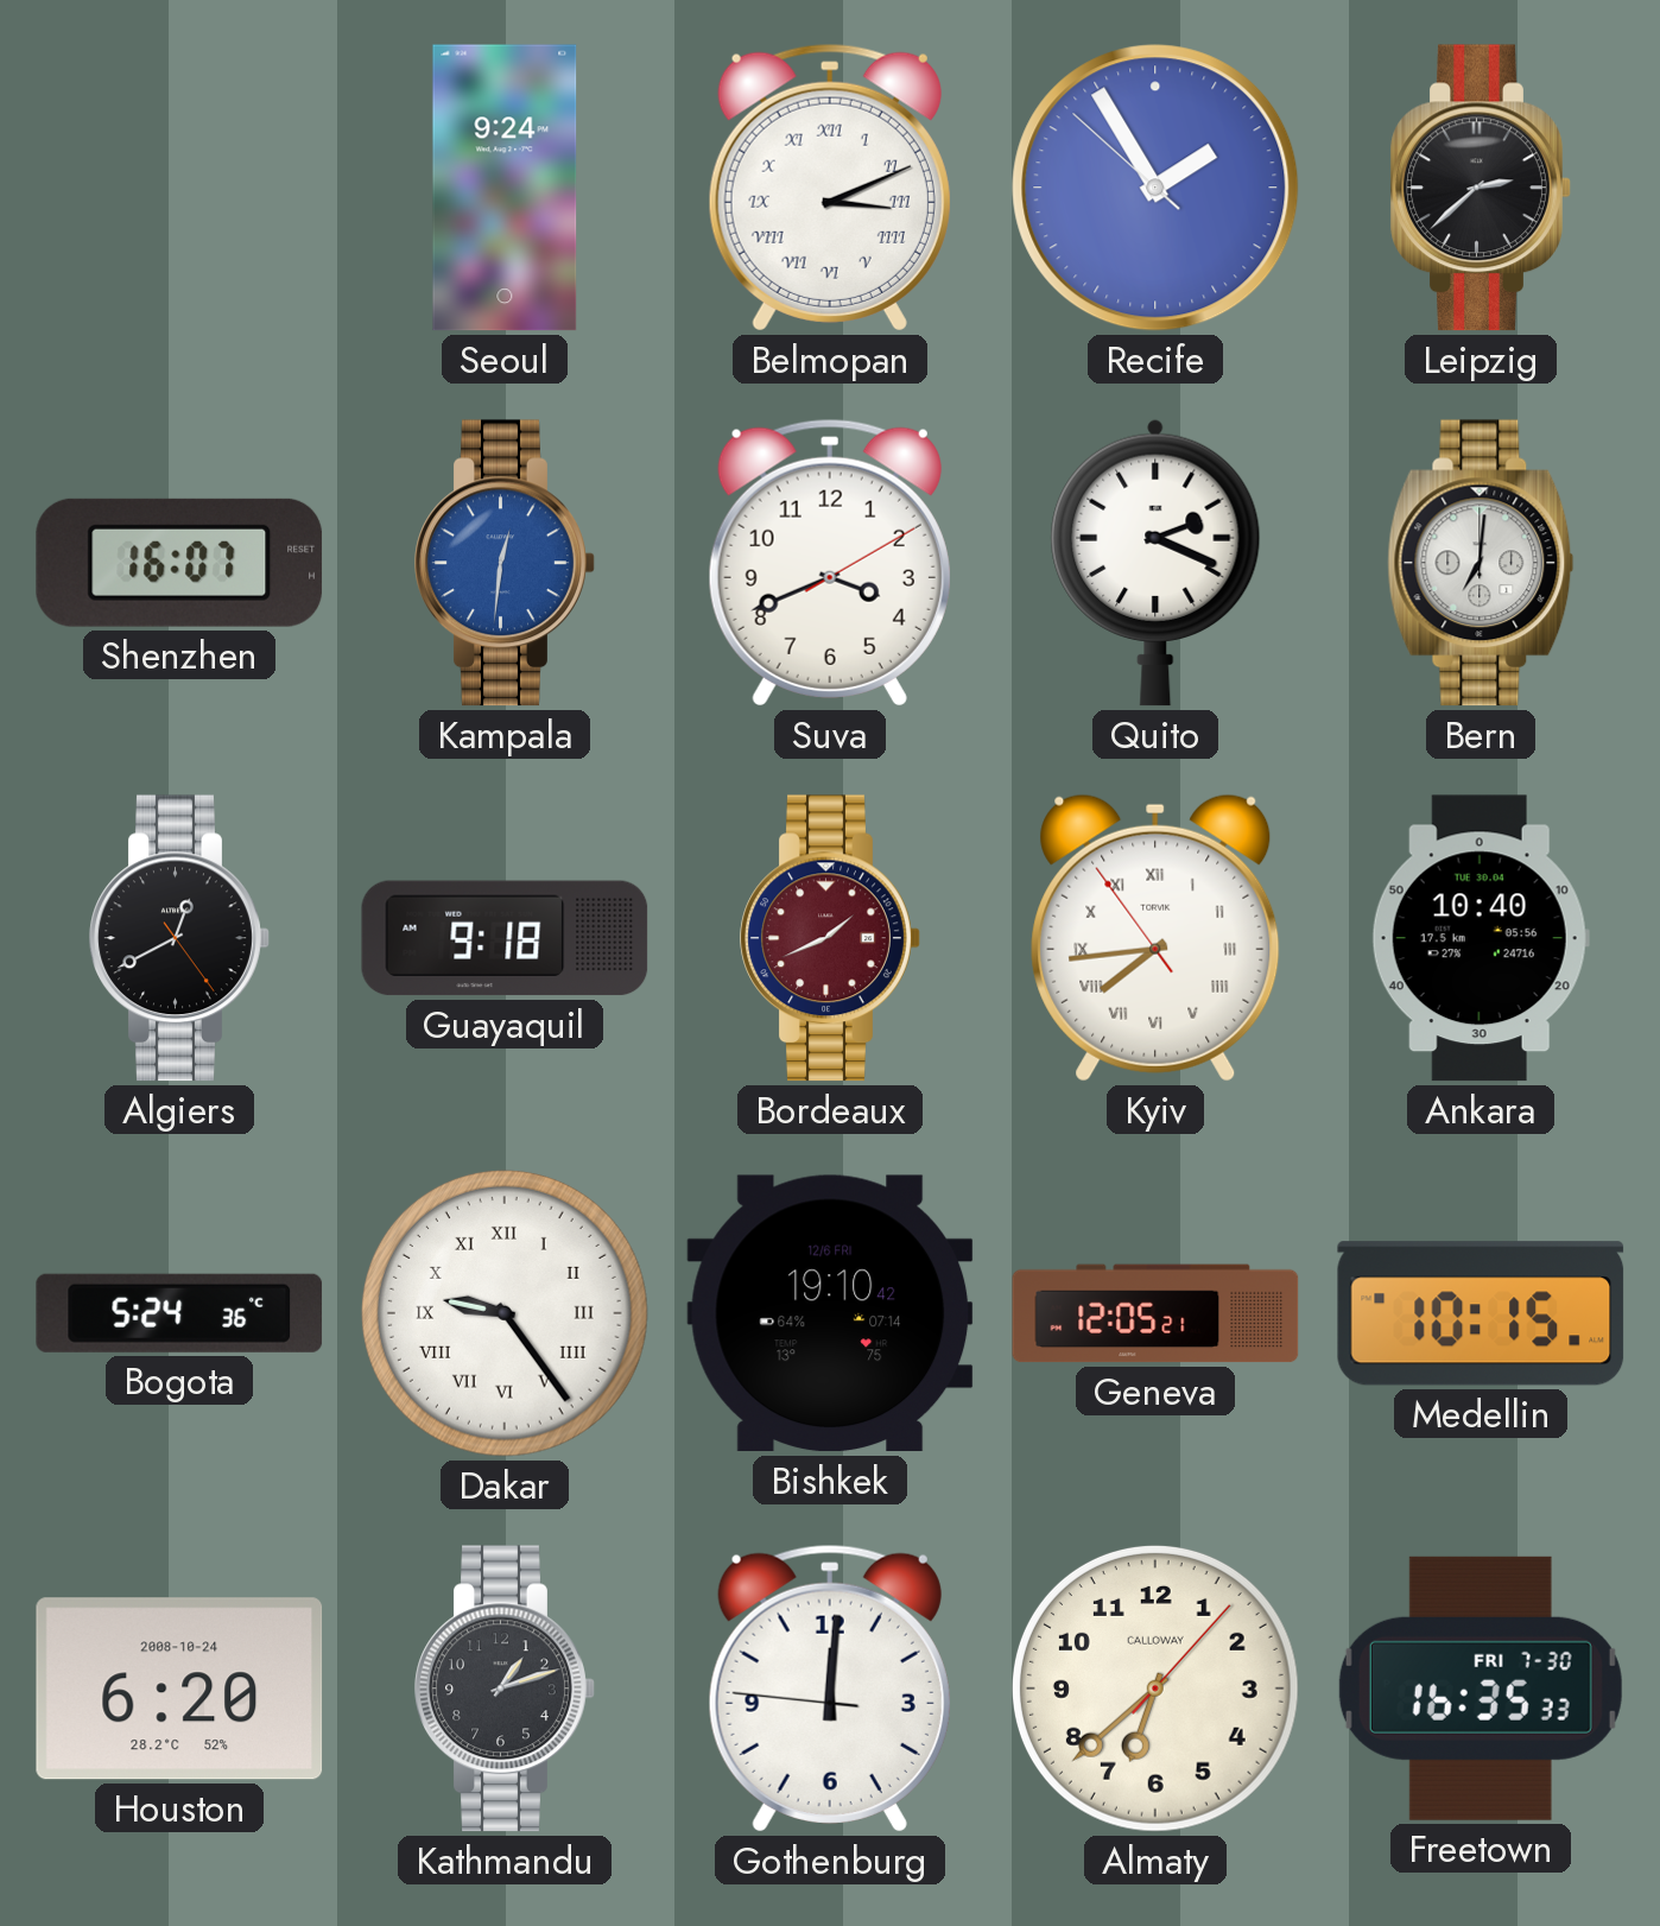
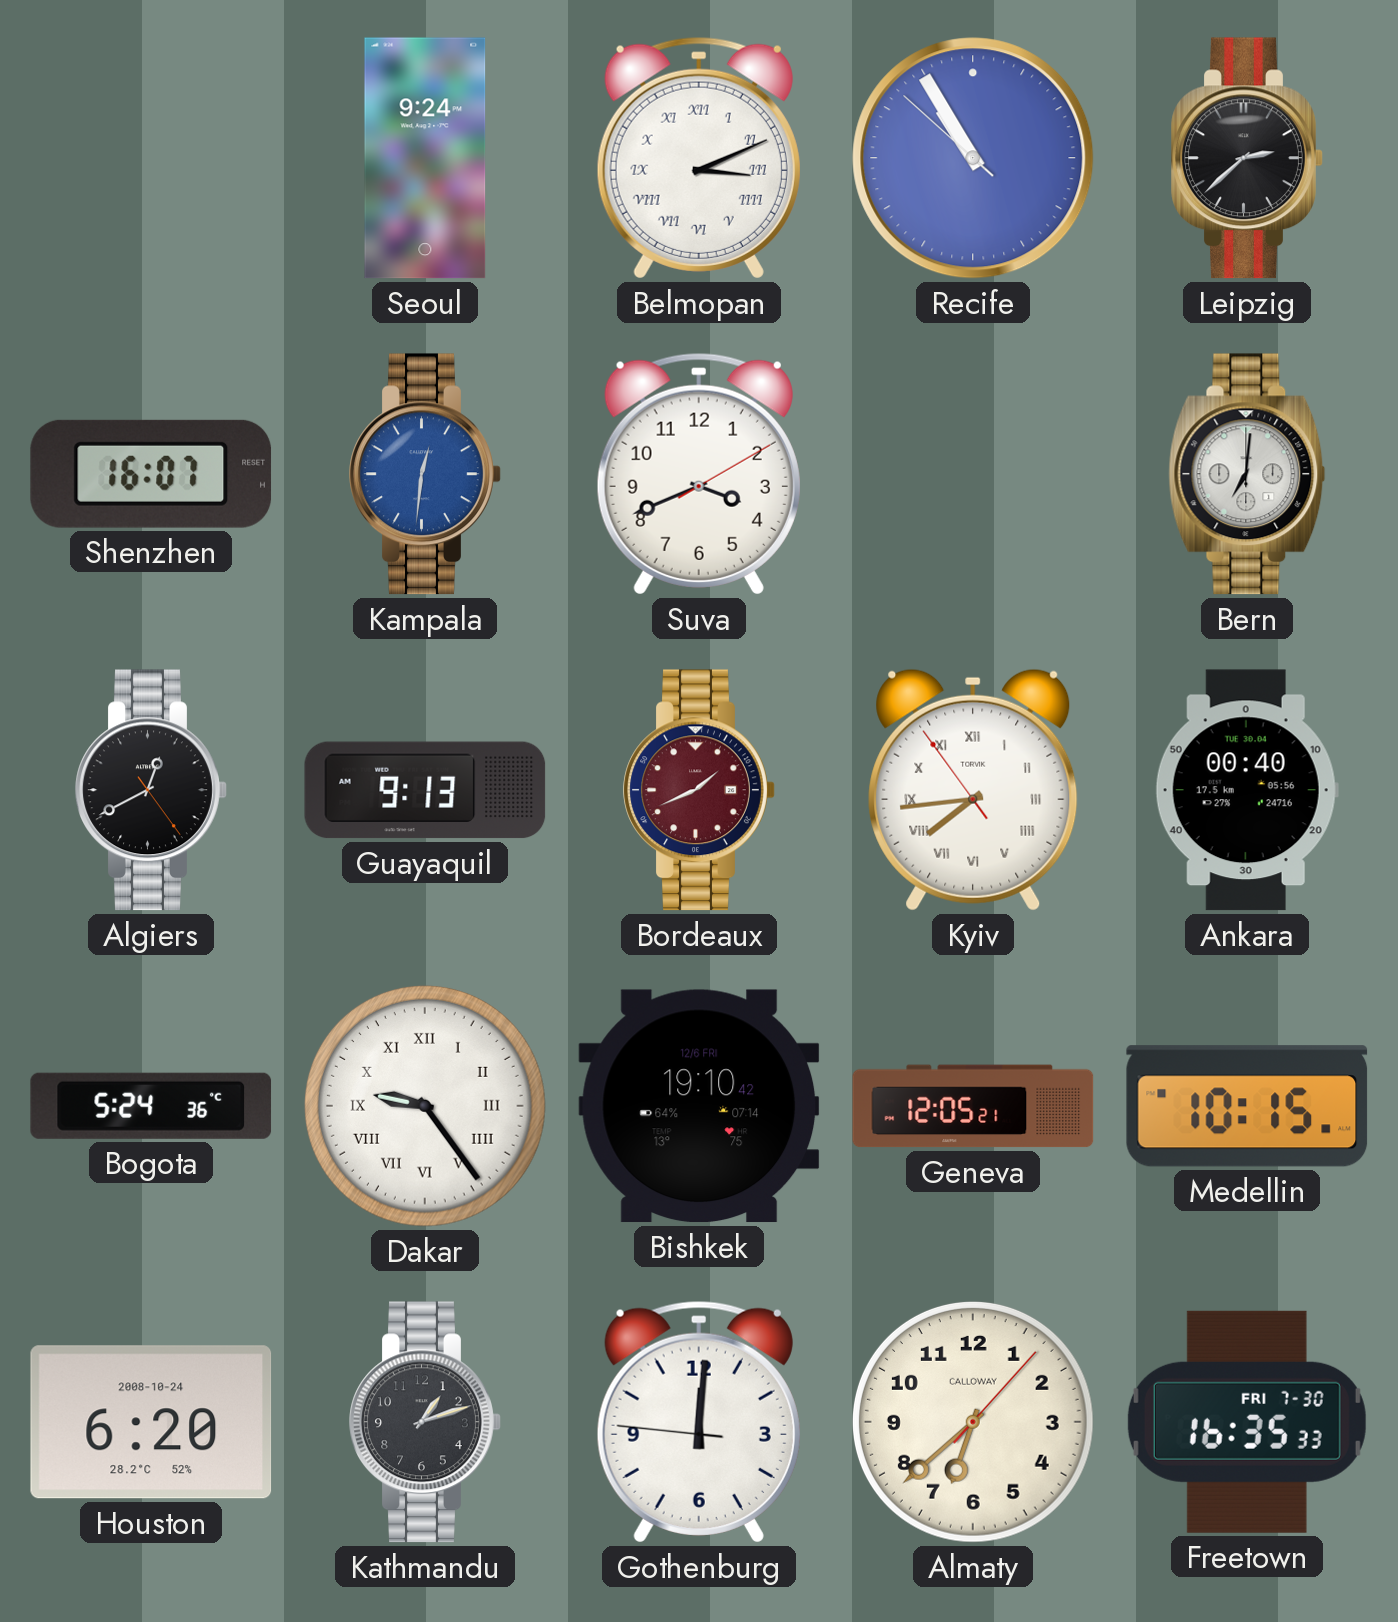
Recife: 1:54 -> 10:54
Quito: 2:19 -> none
Guayaquil: 9:18 -> 9:13
Ankara: 10:40 -> 00:40
